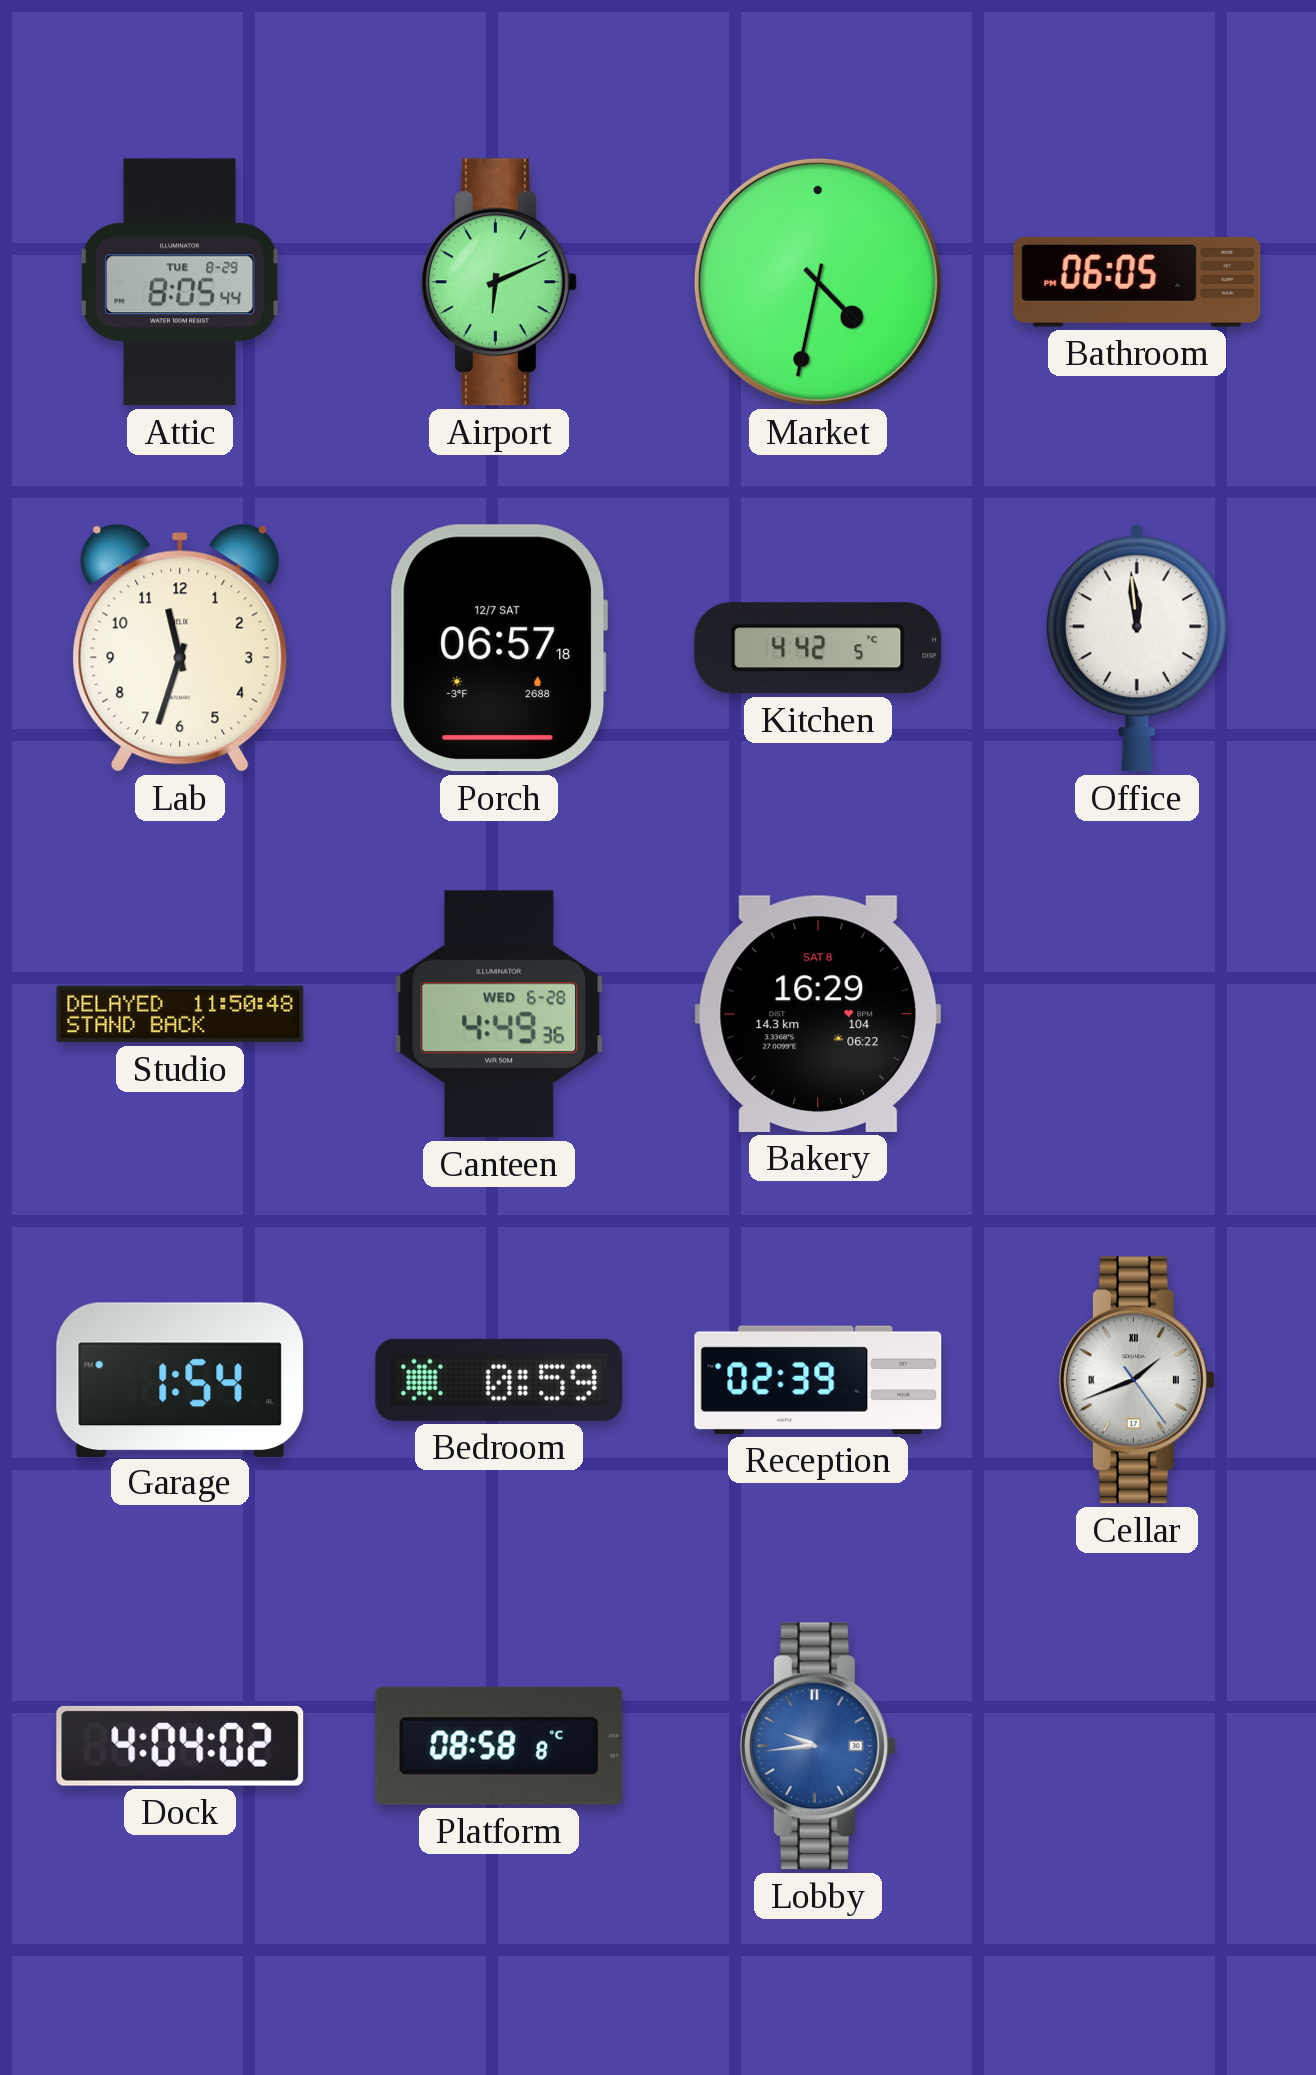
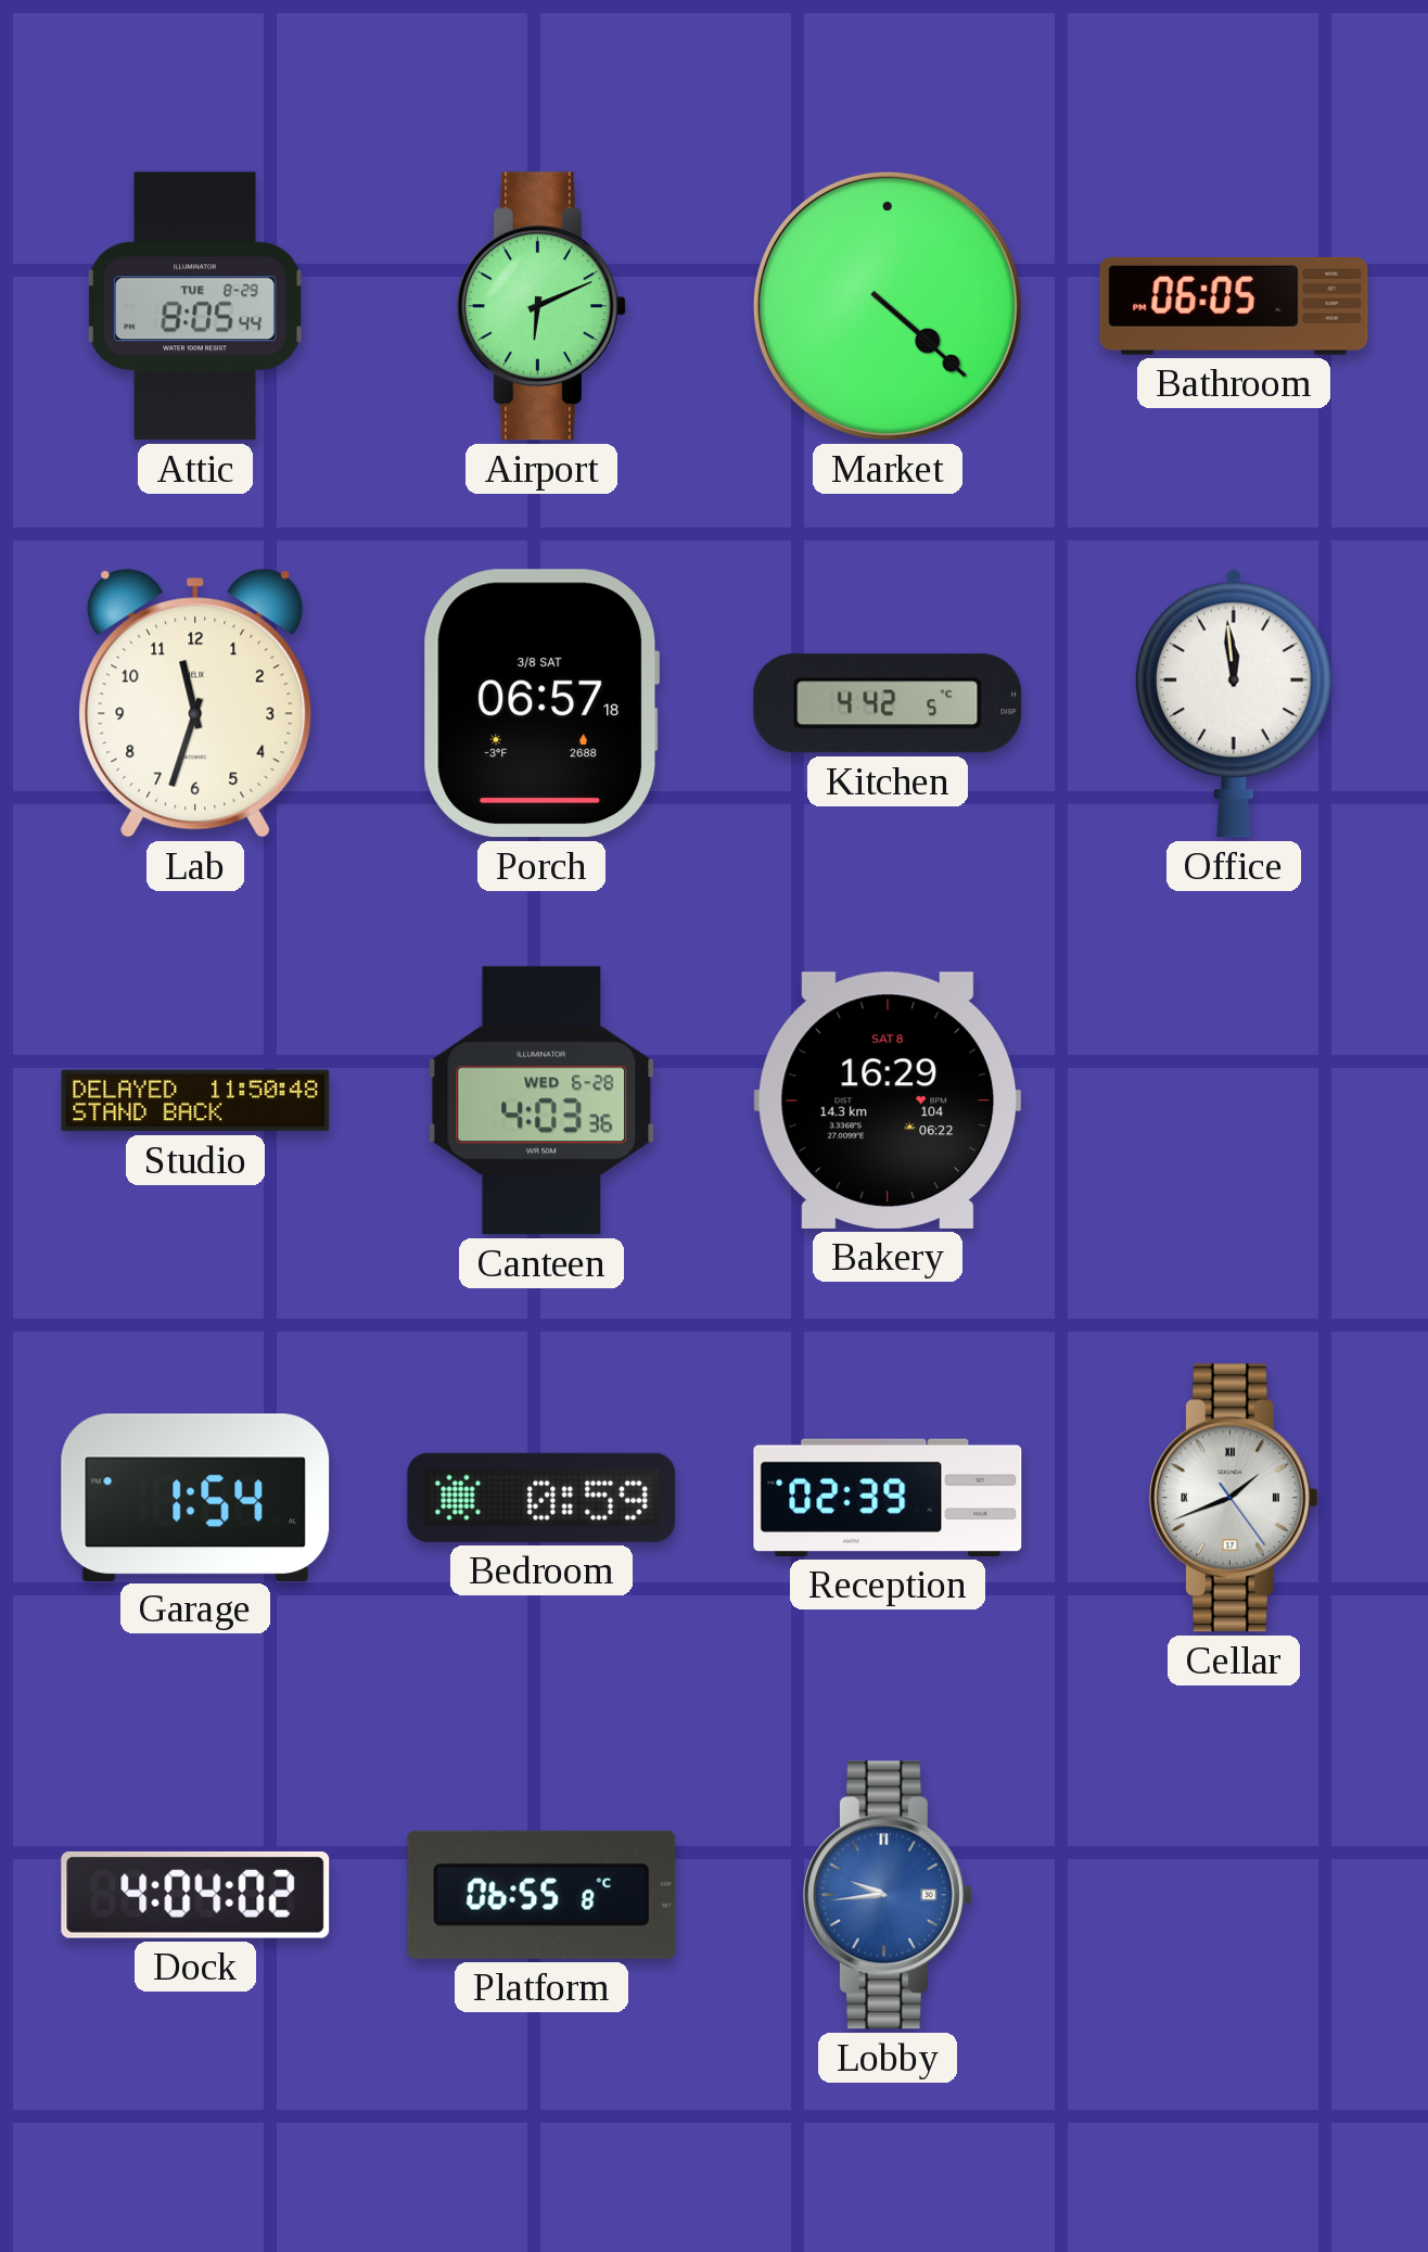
Market: 4:32 -> 4:22
Porch date: 12/7 SAT -> 3/8 SAT
Canteen: 4:49 -> 4:03
Platform: 08:58 -> 06:55
